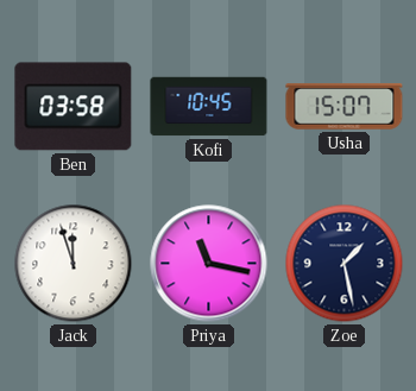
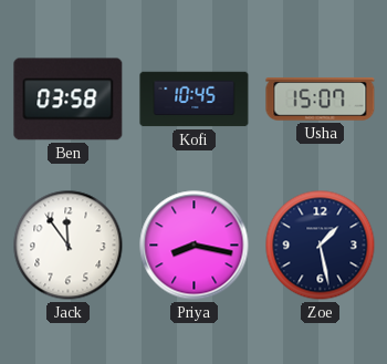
Jack: 11:57 -> 11:54
Priya: 11:17 -> 8:17
